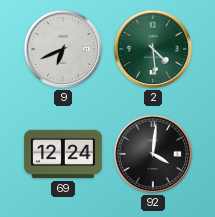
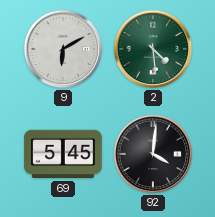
9: 6:41 -> 6:10
69: 12:24 -> 5:45
